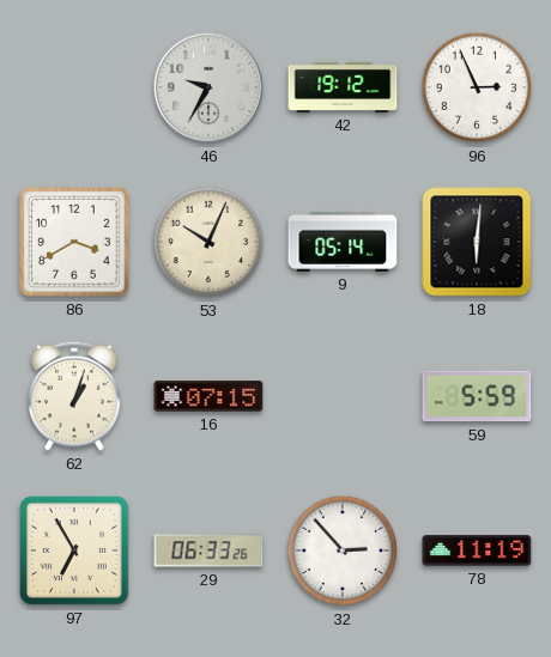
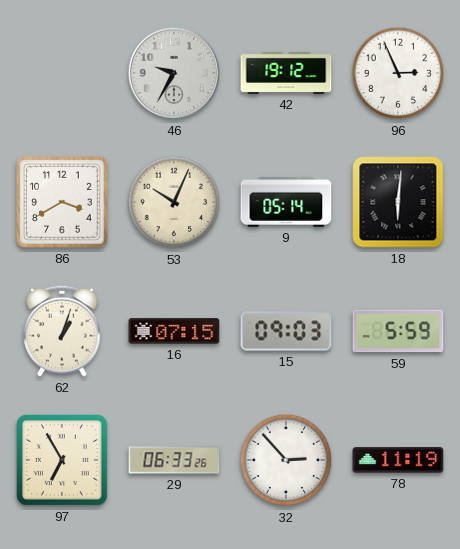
15: none -> 09:03
